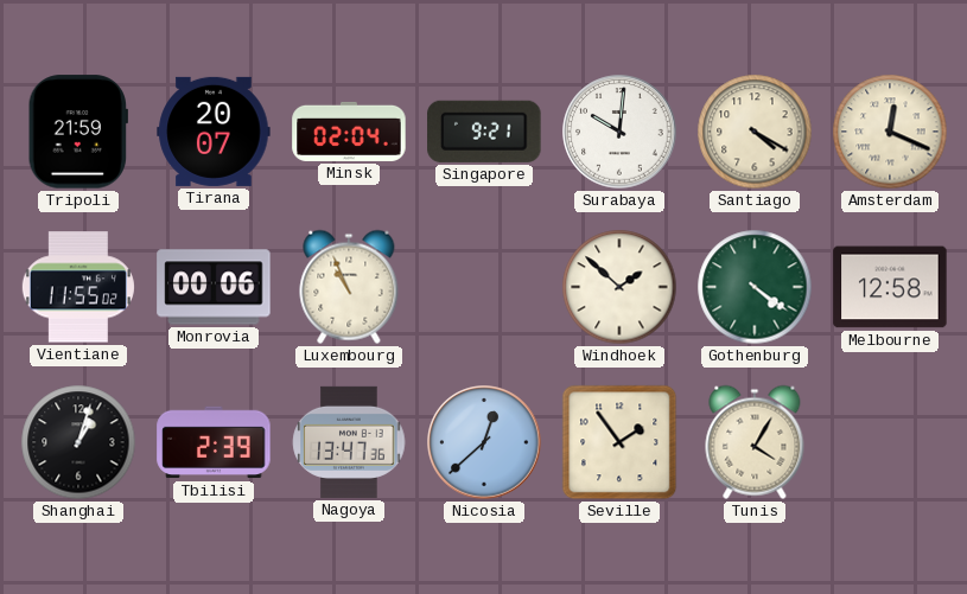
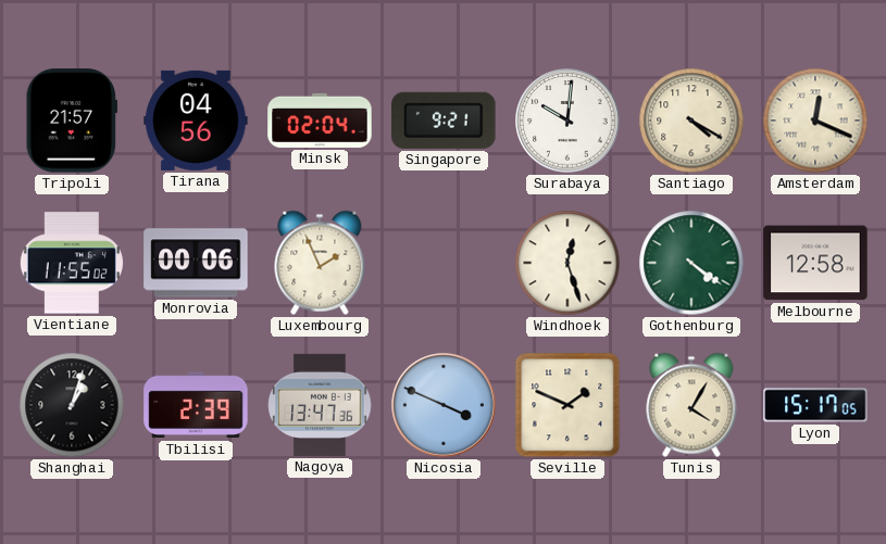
Tripoli: 21:59 -> 21:57
Tirana: 20:07 -> 04:56
Luxembourg: 10:56 -> 1:56
Windhoek: 1:52 -> 12:27
Nicosia: 12:38 -> 3:49
Seville: 1:54 -> 1:49
Lyon: none -> 15:17
